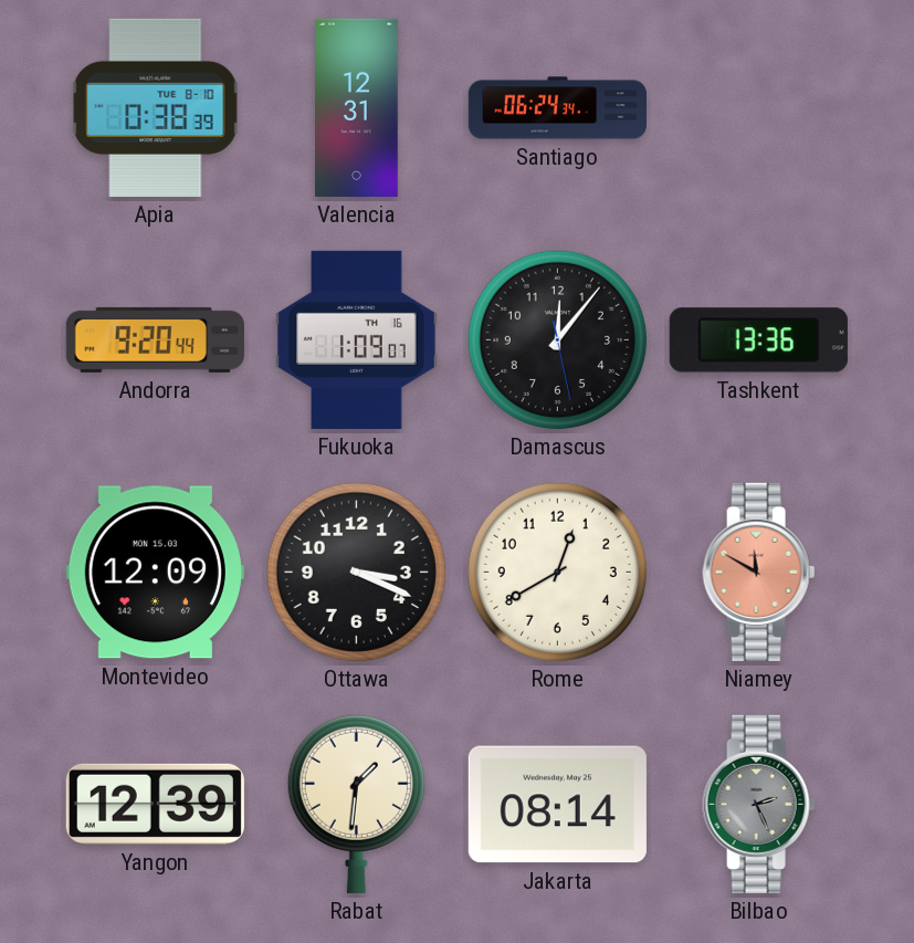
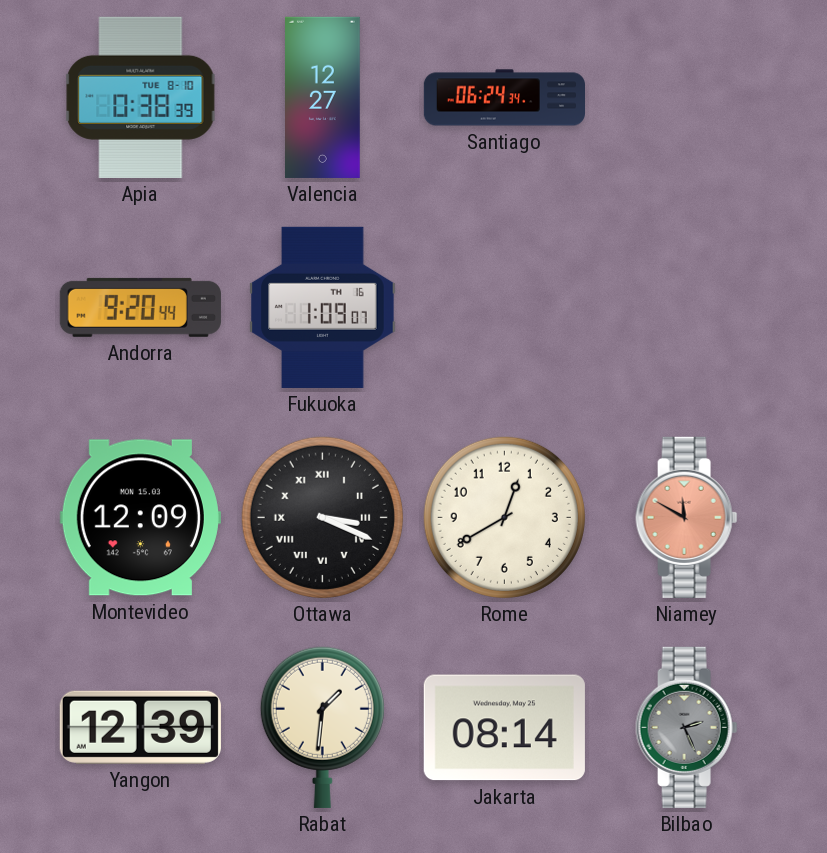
Valencia: 12:31 -> 12:27
Damascus: 12:06 -> none
Tashkent: 13:36 -> none
Ottawa numerals: Arabic -> Roman
